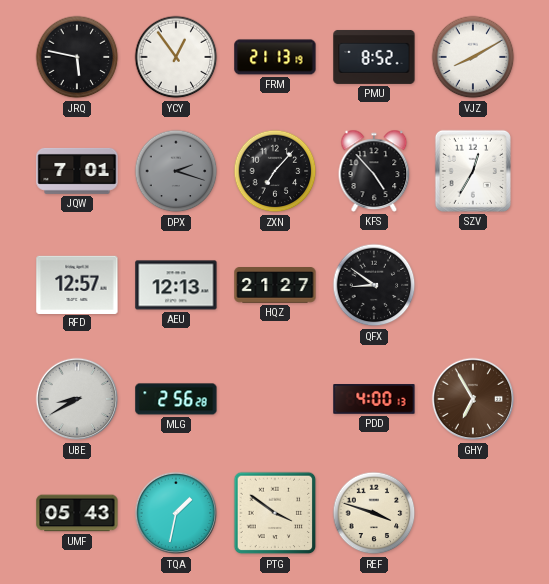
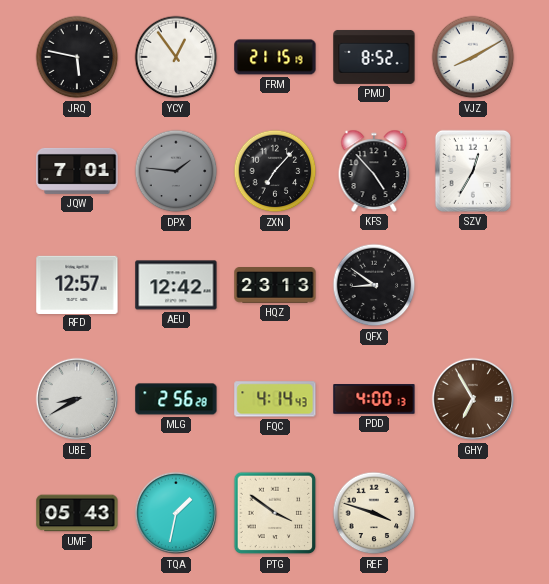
FRM: 21:13 -> 21:15
DPX: 2:18 -> 1:46
AEU: 12:13 -> 12:42
HQZ: 21:27 -> 23:13
FQC: none -> 4:14
